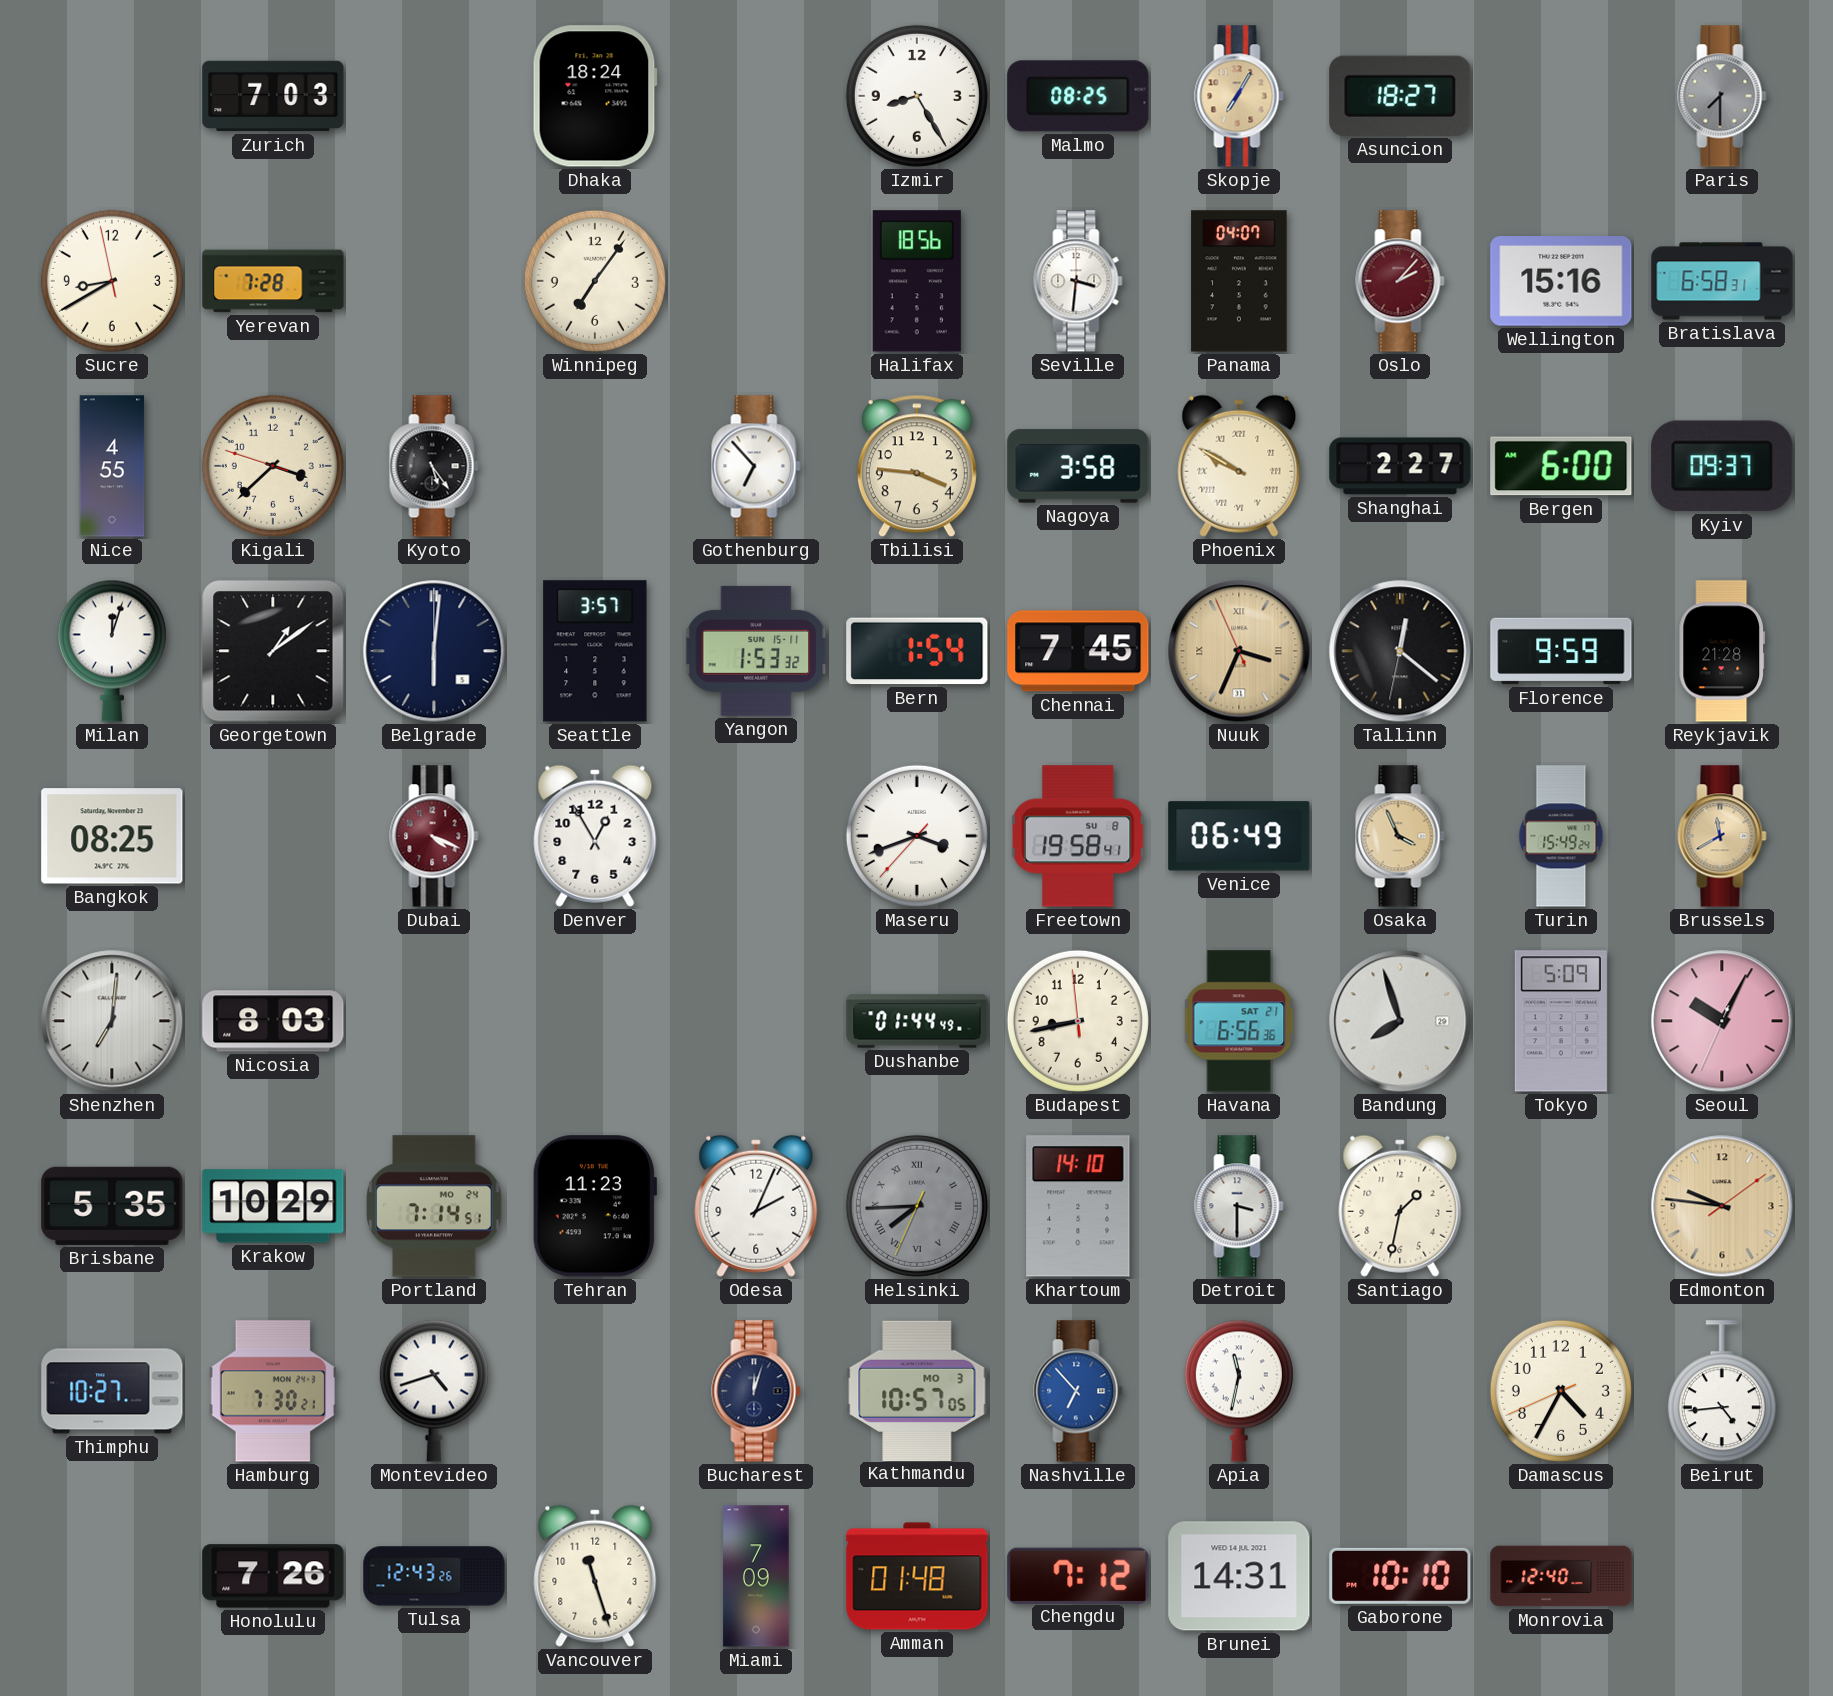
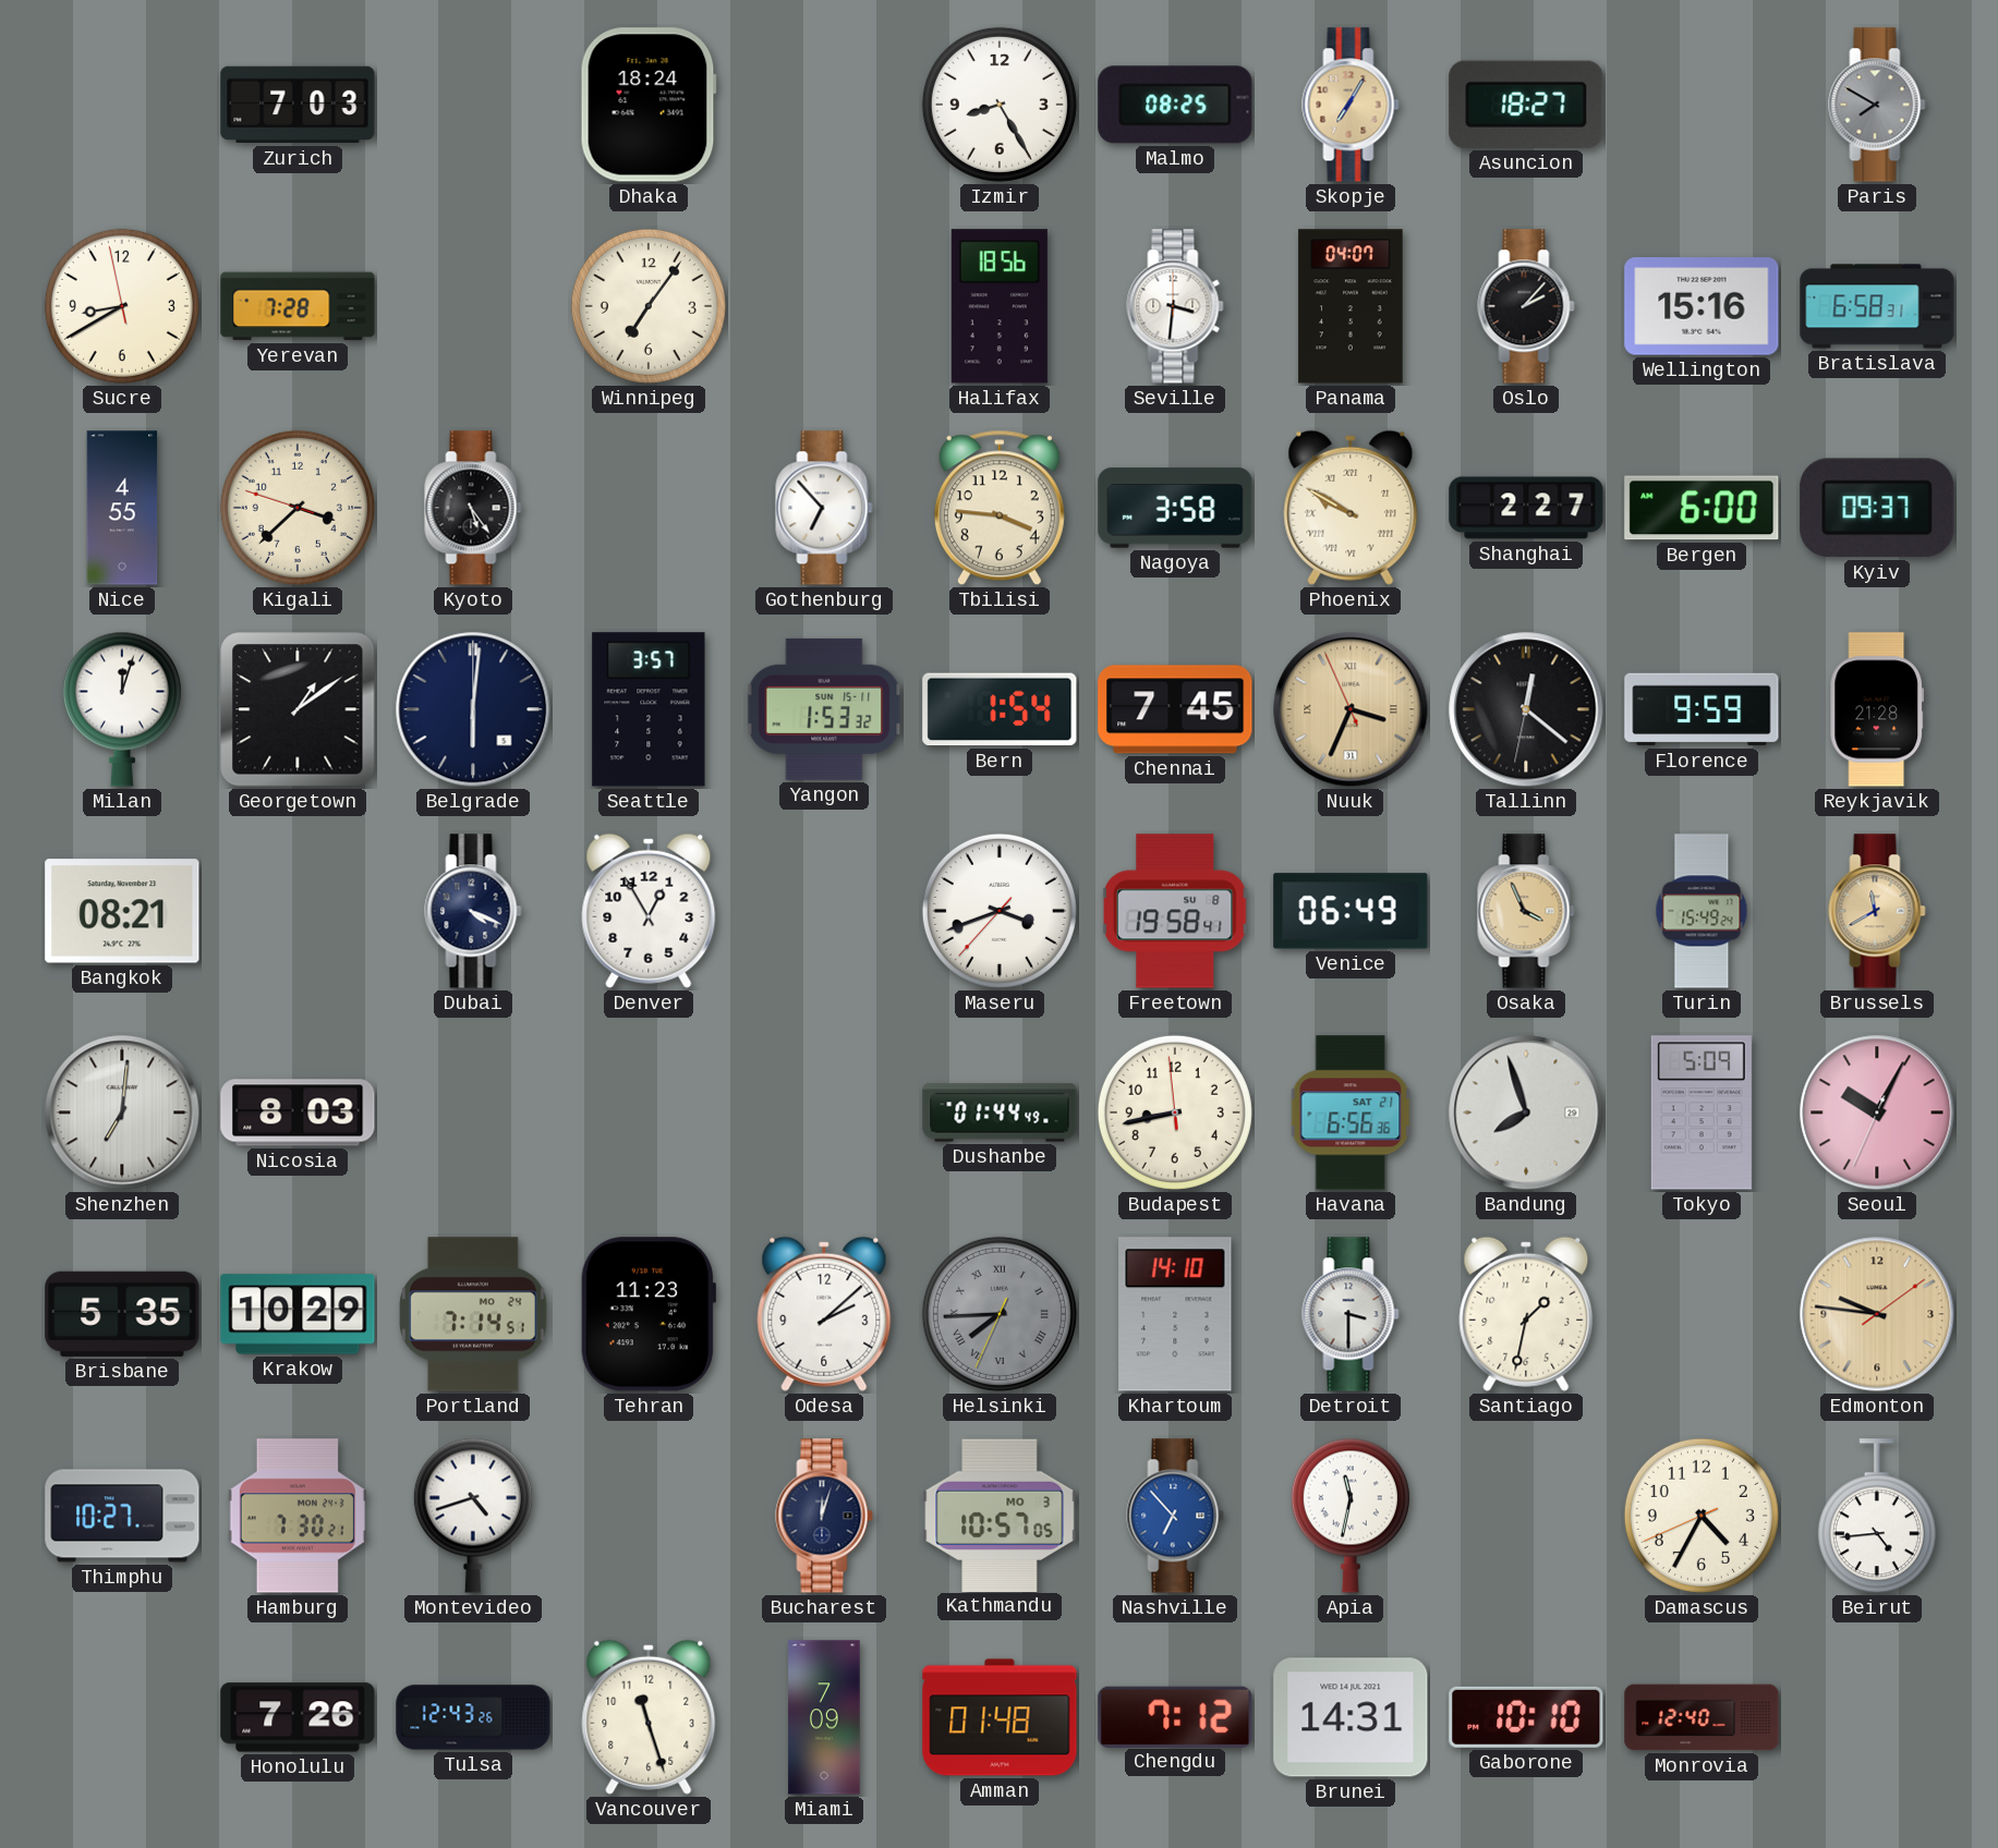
Paris: 7:30 -> 7:50
Oslo dial: burgundy -> black
Bangkok: 08:25 -> 08:21
Dubai dial: burgundy -> navy
Odesa: 2:04 -> 2:08
